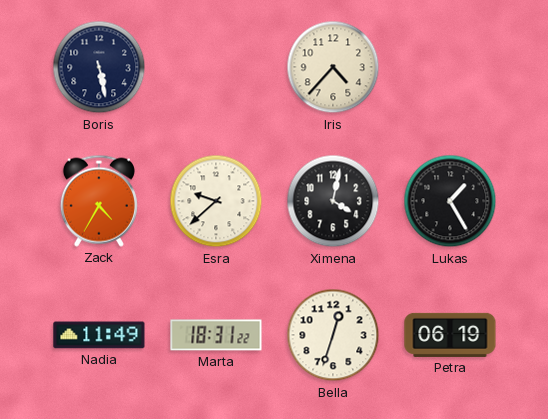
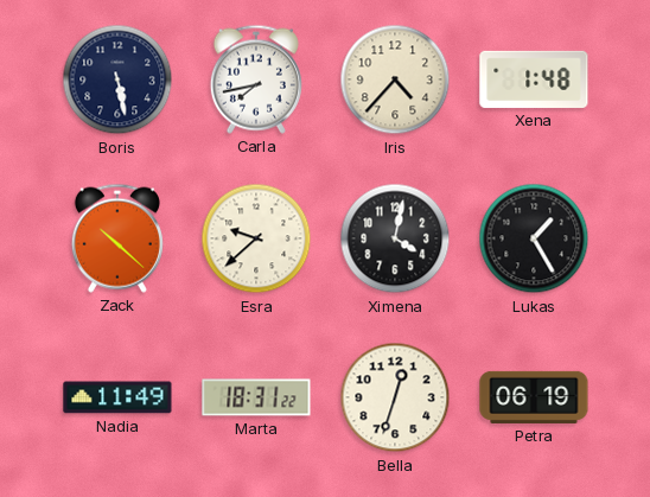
Carla: none -> 7:43
Xena: none -> 1:48
Zack: 4:35 -> 10:22
